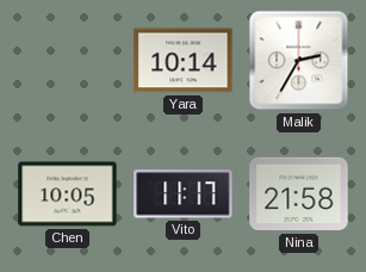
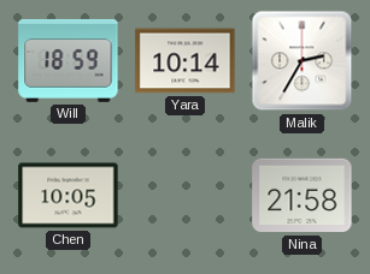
Will: none -> 18:59
Vito: 11:17 -> none
